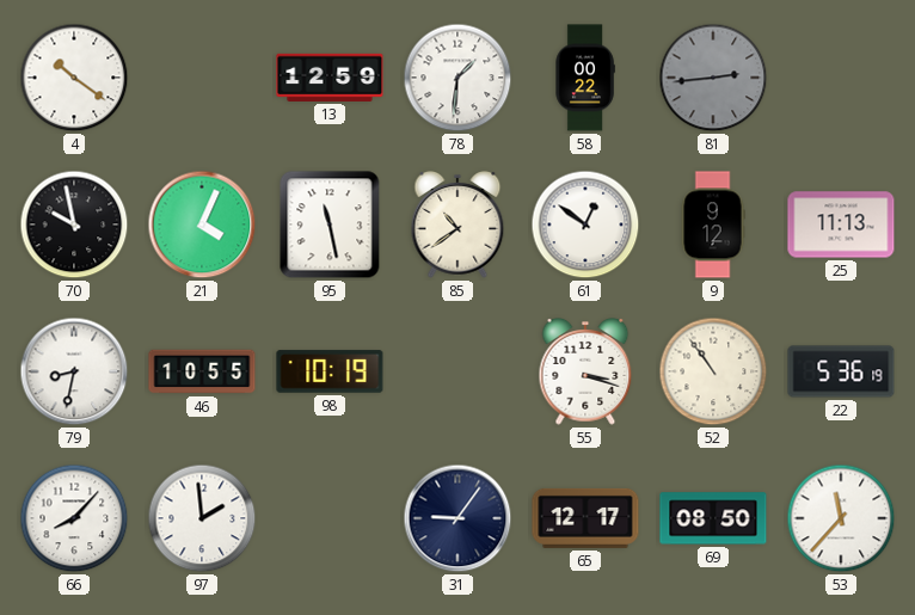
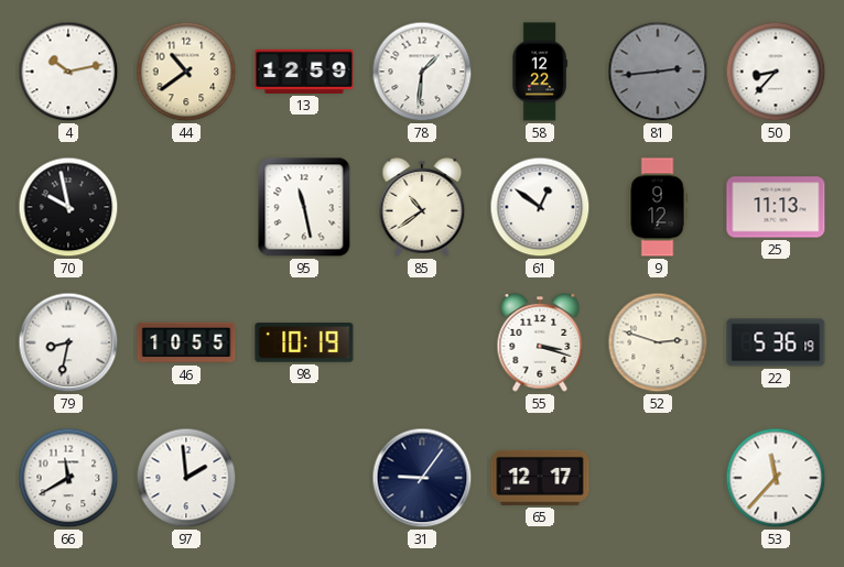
4: 10:21 -> 10:13
44: none -> 10:39
58: 00:22 -> 12:22
50: none -> 8:37
21: 4:04 -> none
52: 10:54 -> 2:48
66: 8:07 -> 11:40
69: 08:50 -> none
